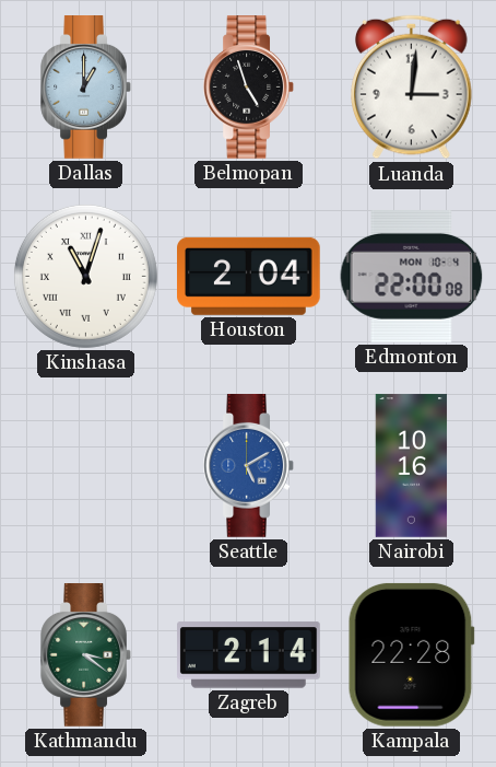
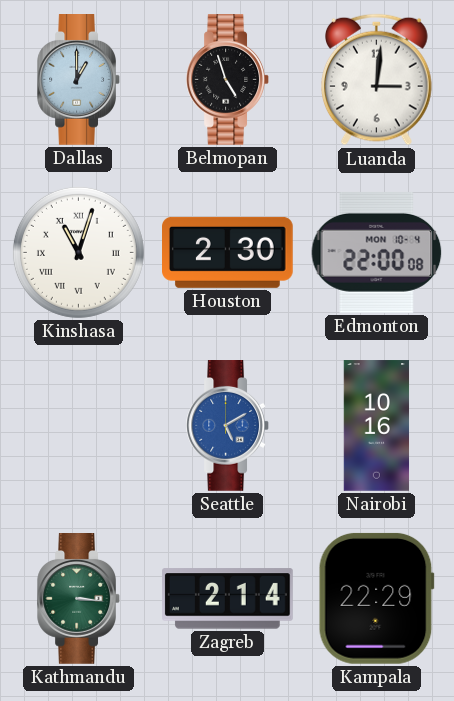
Houston: 2:04 -> 2:30
Kathmandu: 3:21 -> 3:16
Kampala: 22:28 -> 22:29
